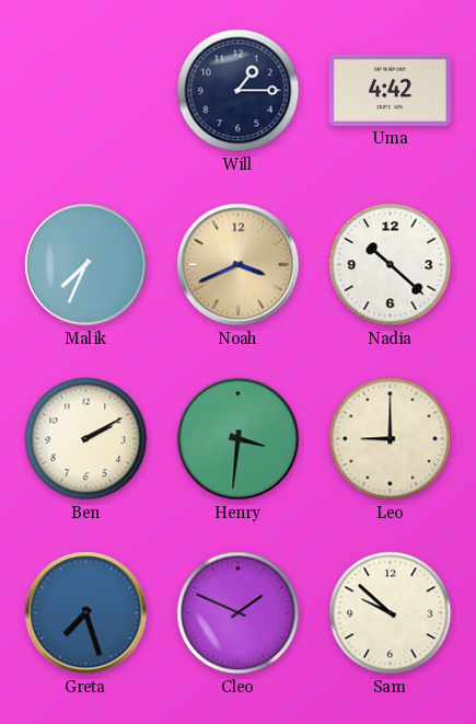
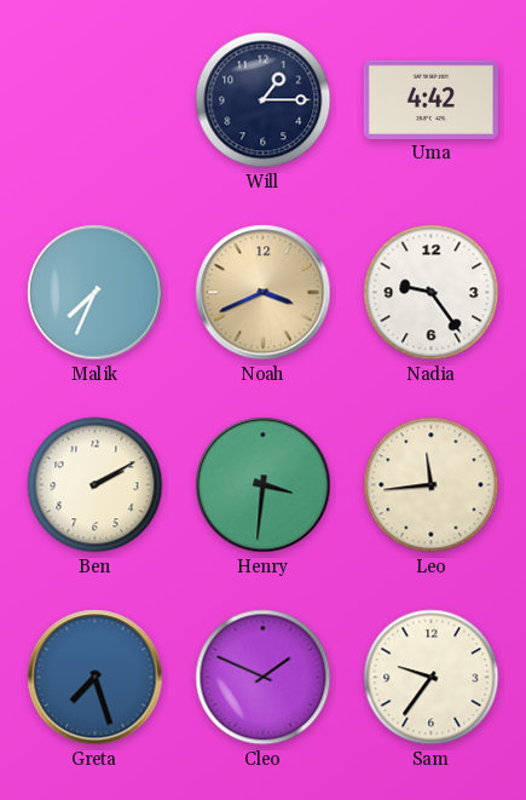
Nadia: 10:22 -> 9:24
Leo: 9:00 -> 11:44
Sam: 9:52 -> 9:36
